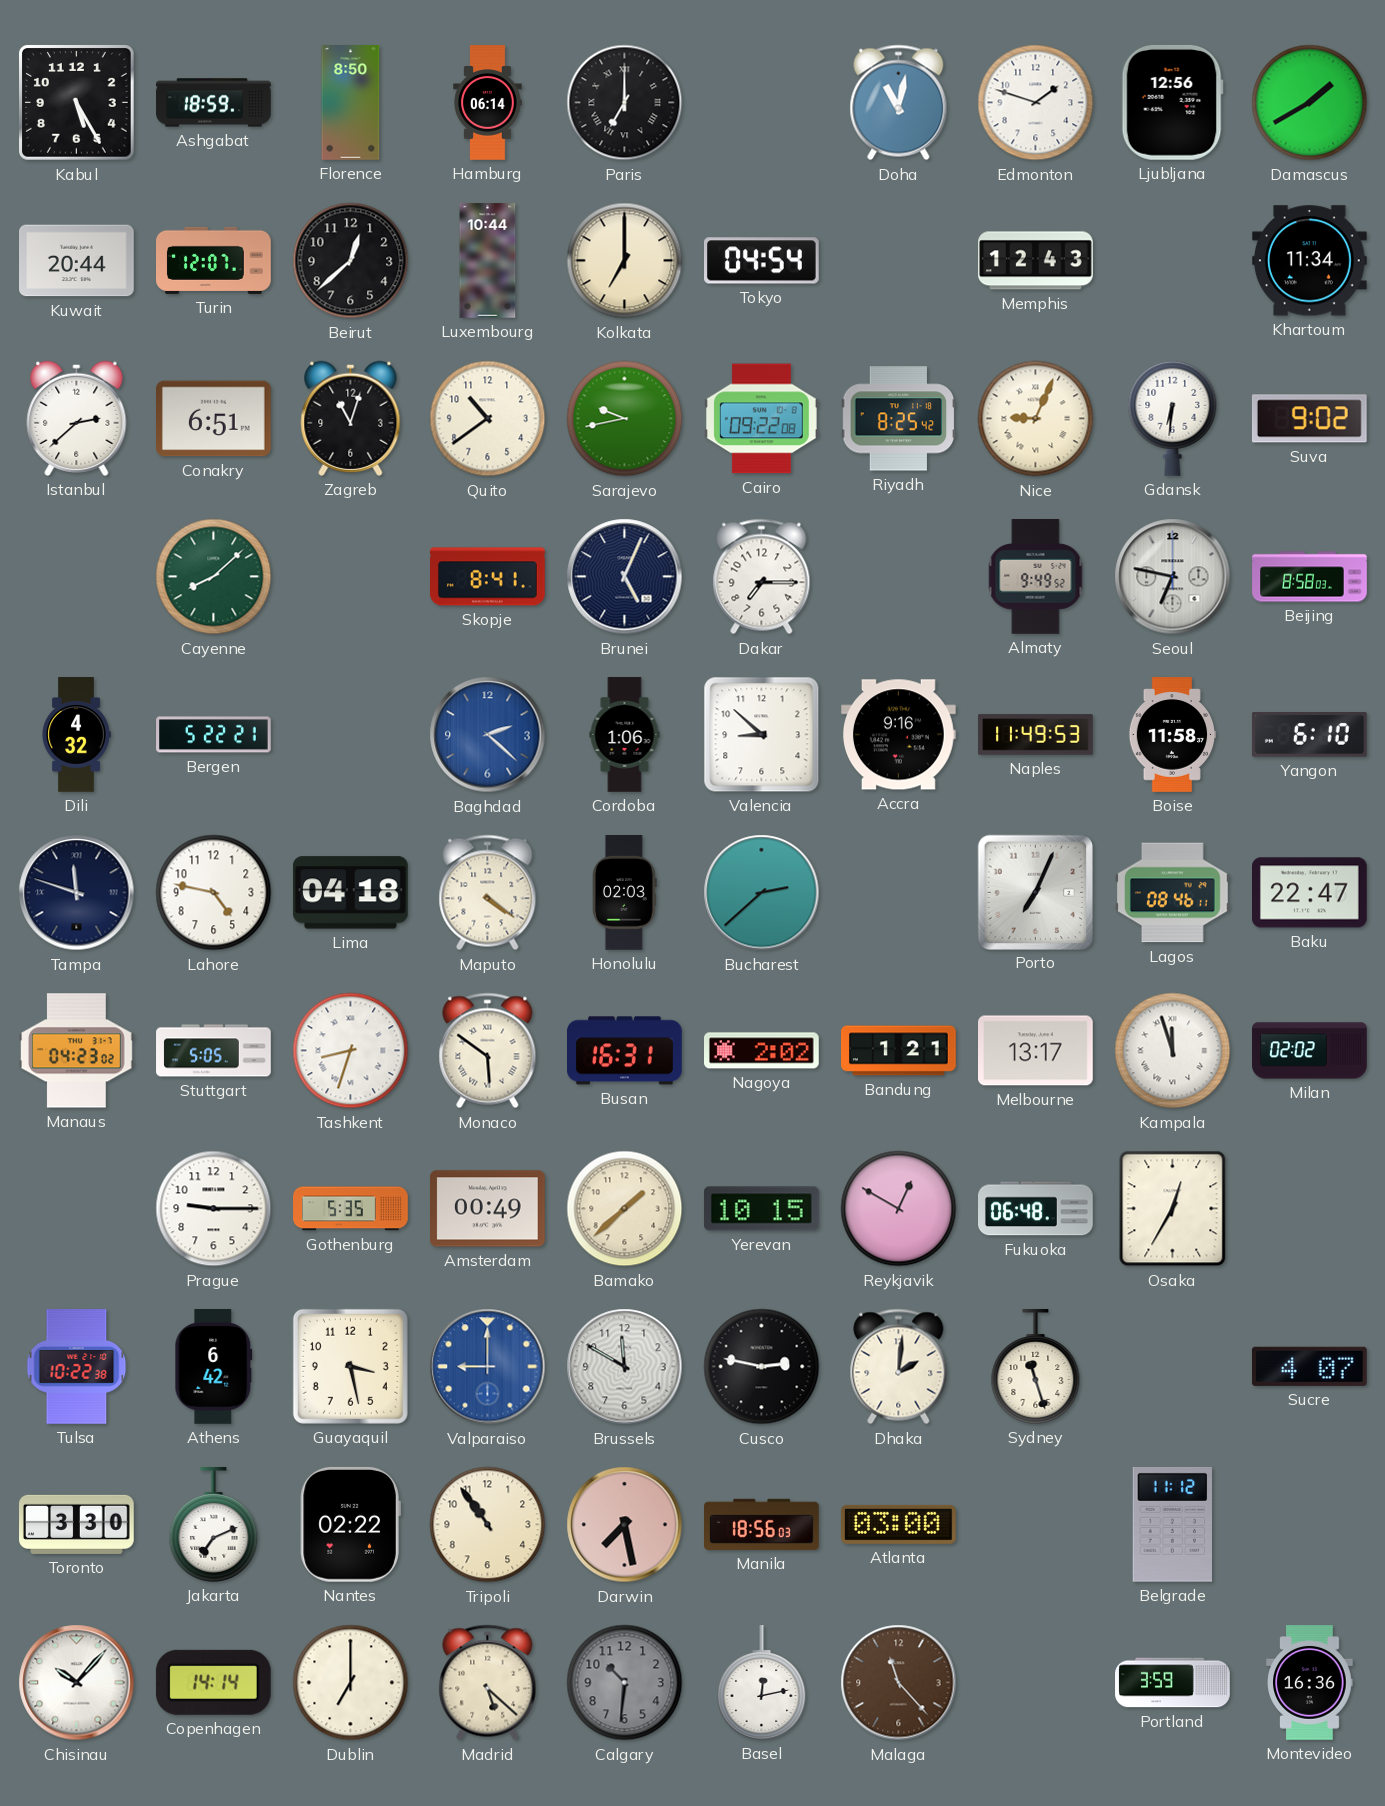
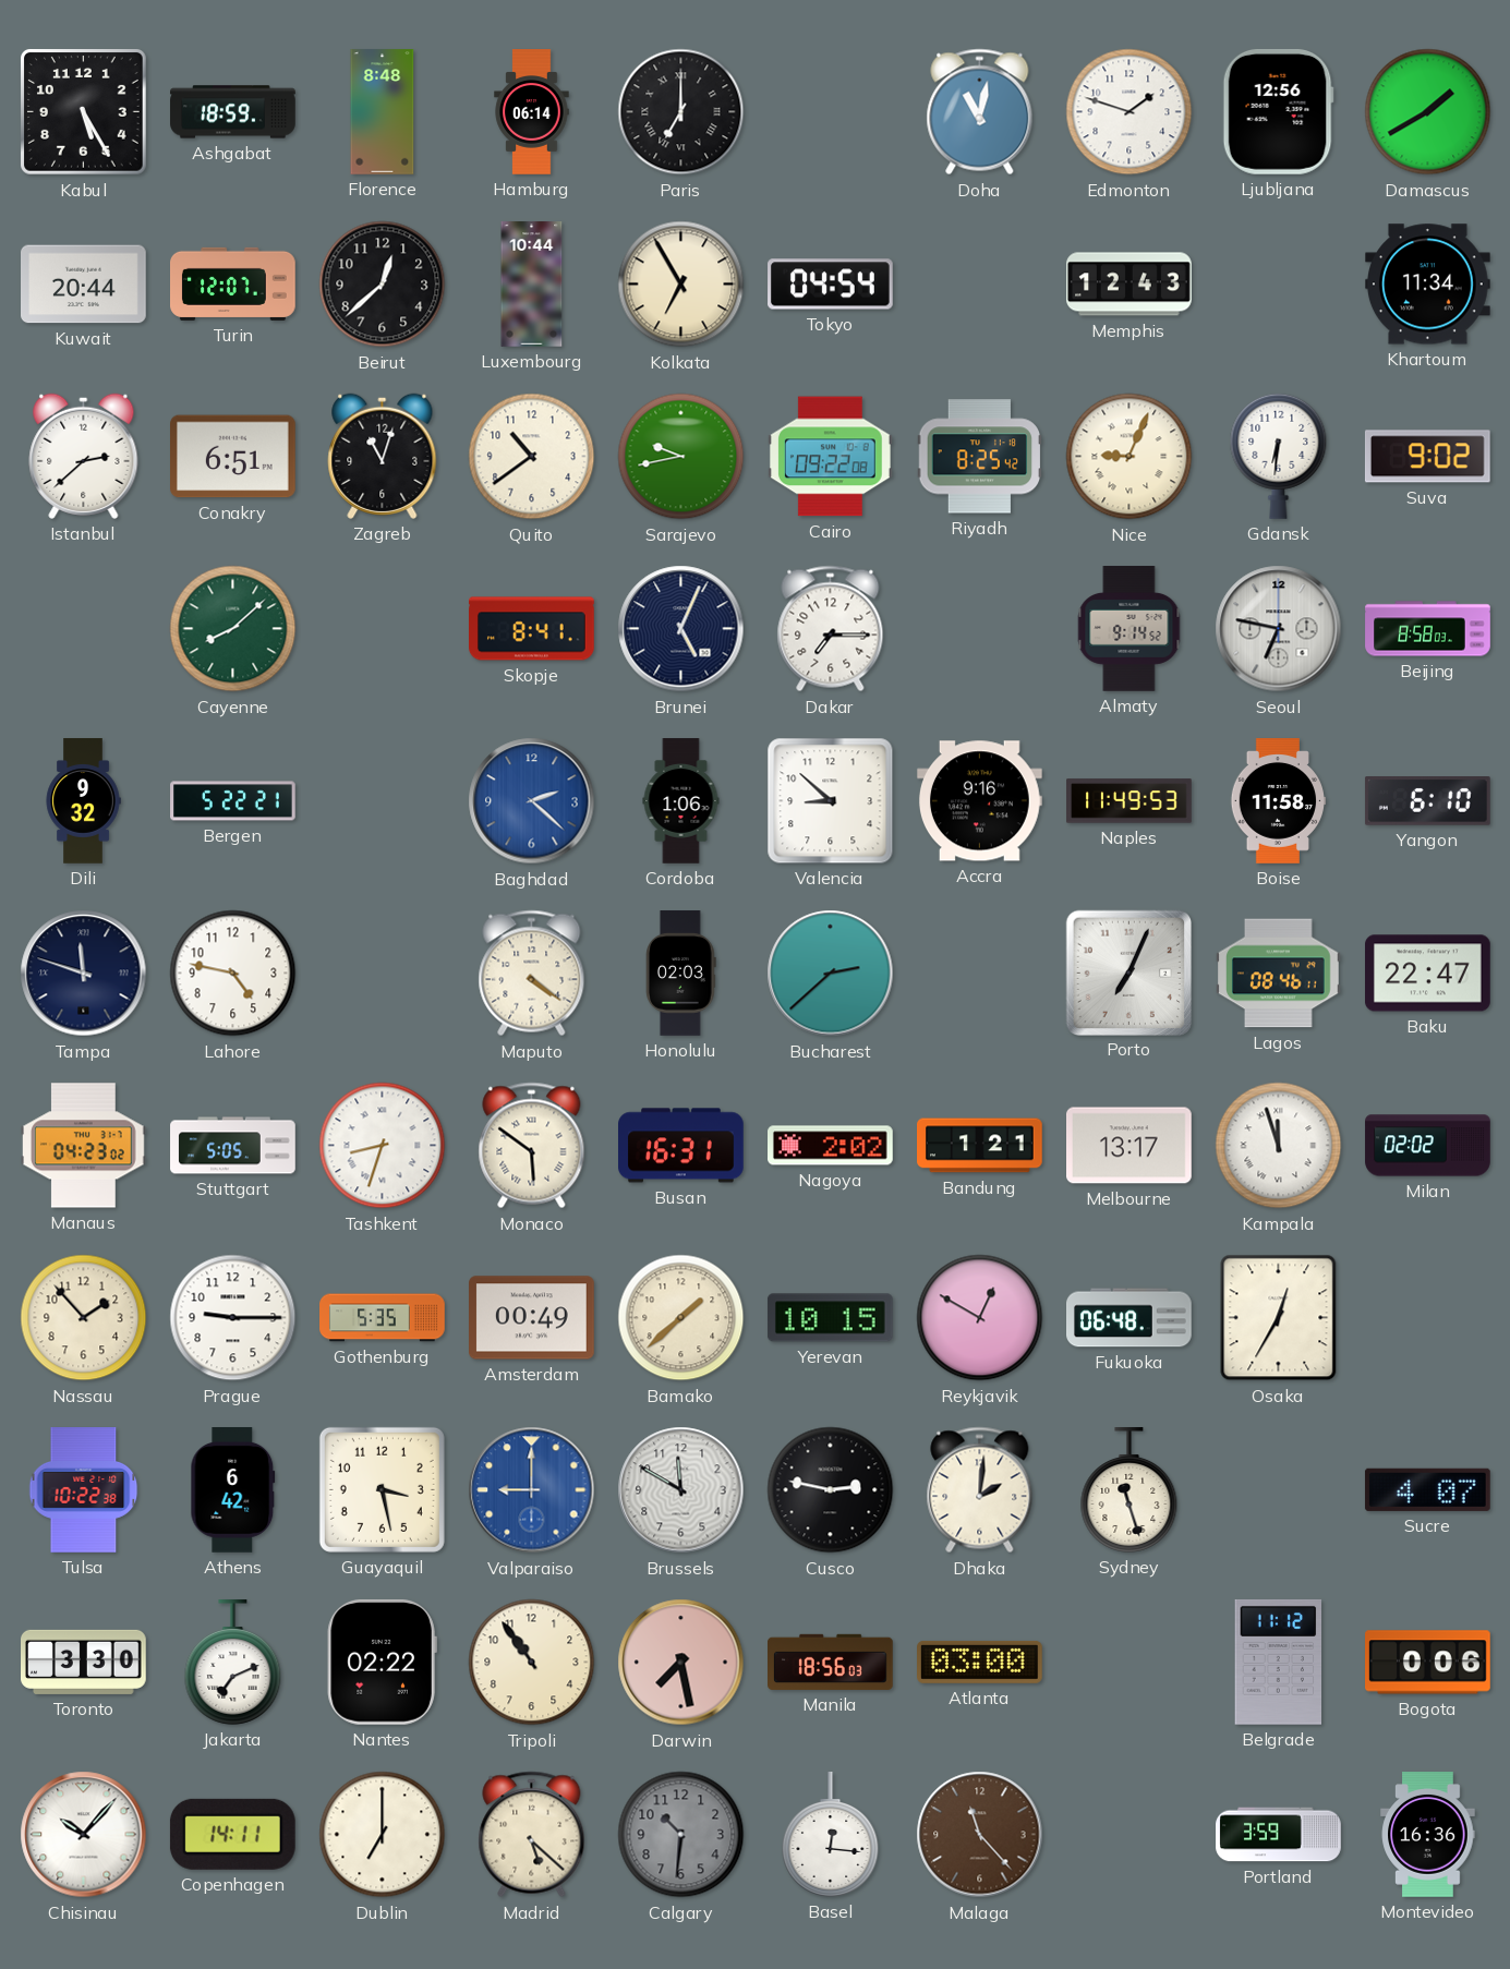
Florence: 8:50 -> 8:48
Kolkata: 7:00 -> 6:55
Almaty: 9:49 -> 9:14
Dili: 4:32 -> 9:32
Lima: 04:18 -> none
Nassau: none -> 1:53
Bogota: none -> 0:06
Copenhagen: 14:14 -> 14:11
Basel: 12:13 -> 12:16
